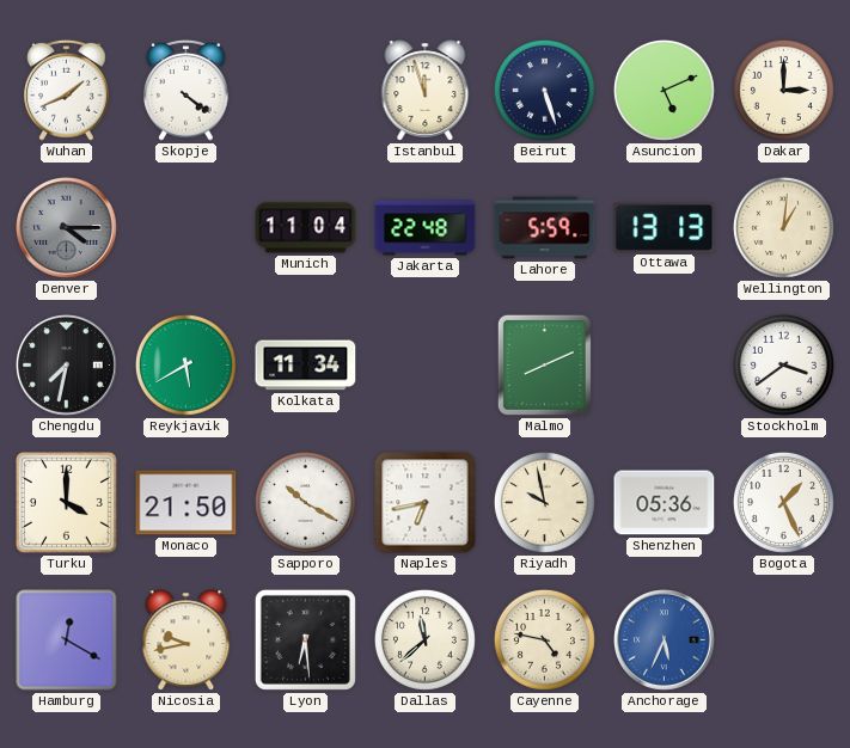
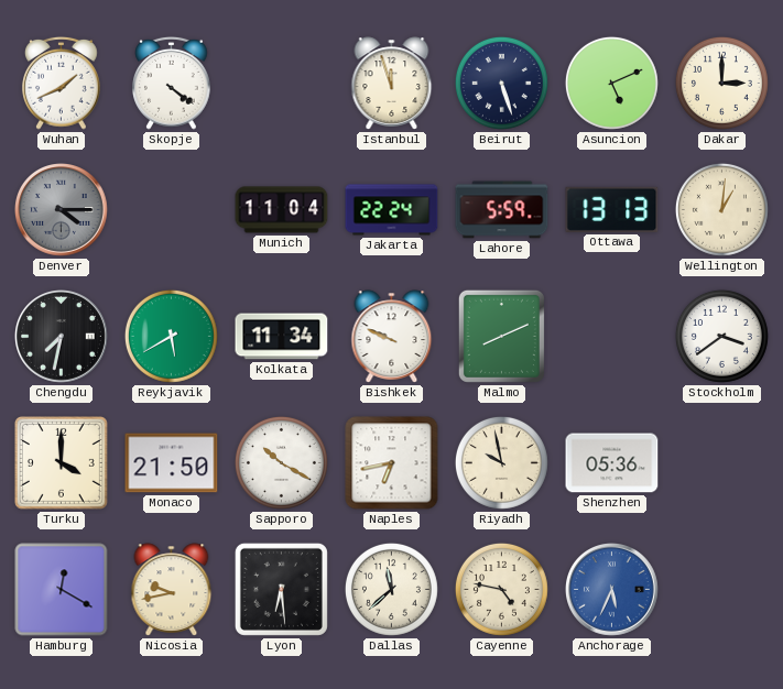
Jakarta: 22:48 -> 22:24
Bishkek: none -> 9:49
Bogota: 1:26 -> none
